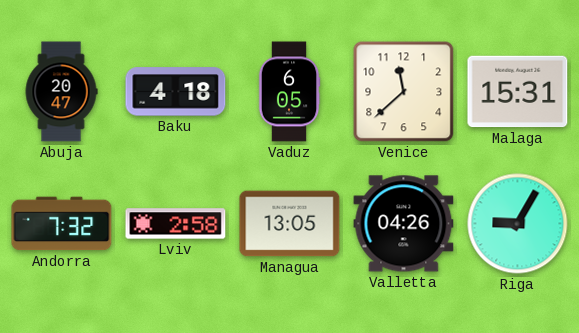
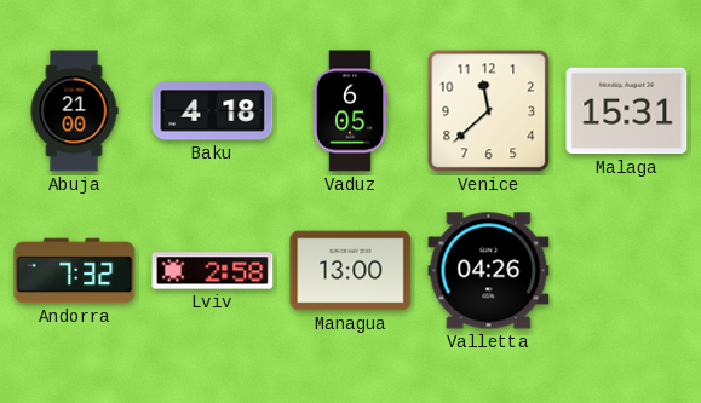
Abuja: 20:47 -> 21:00
Managua: 13:05 -> 13:00
Riga: 9:05 -> none
